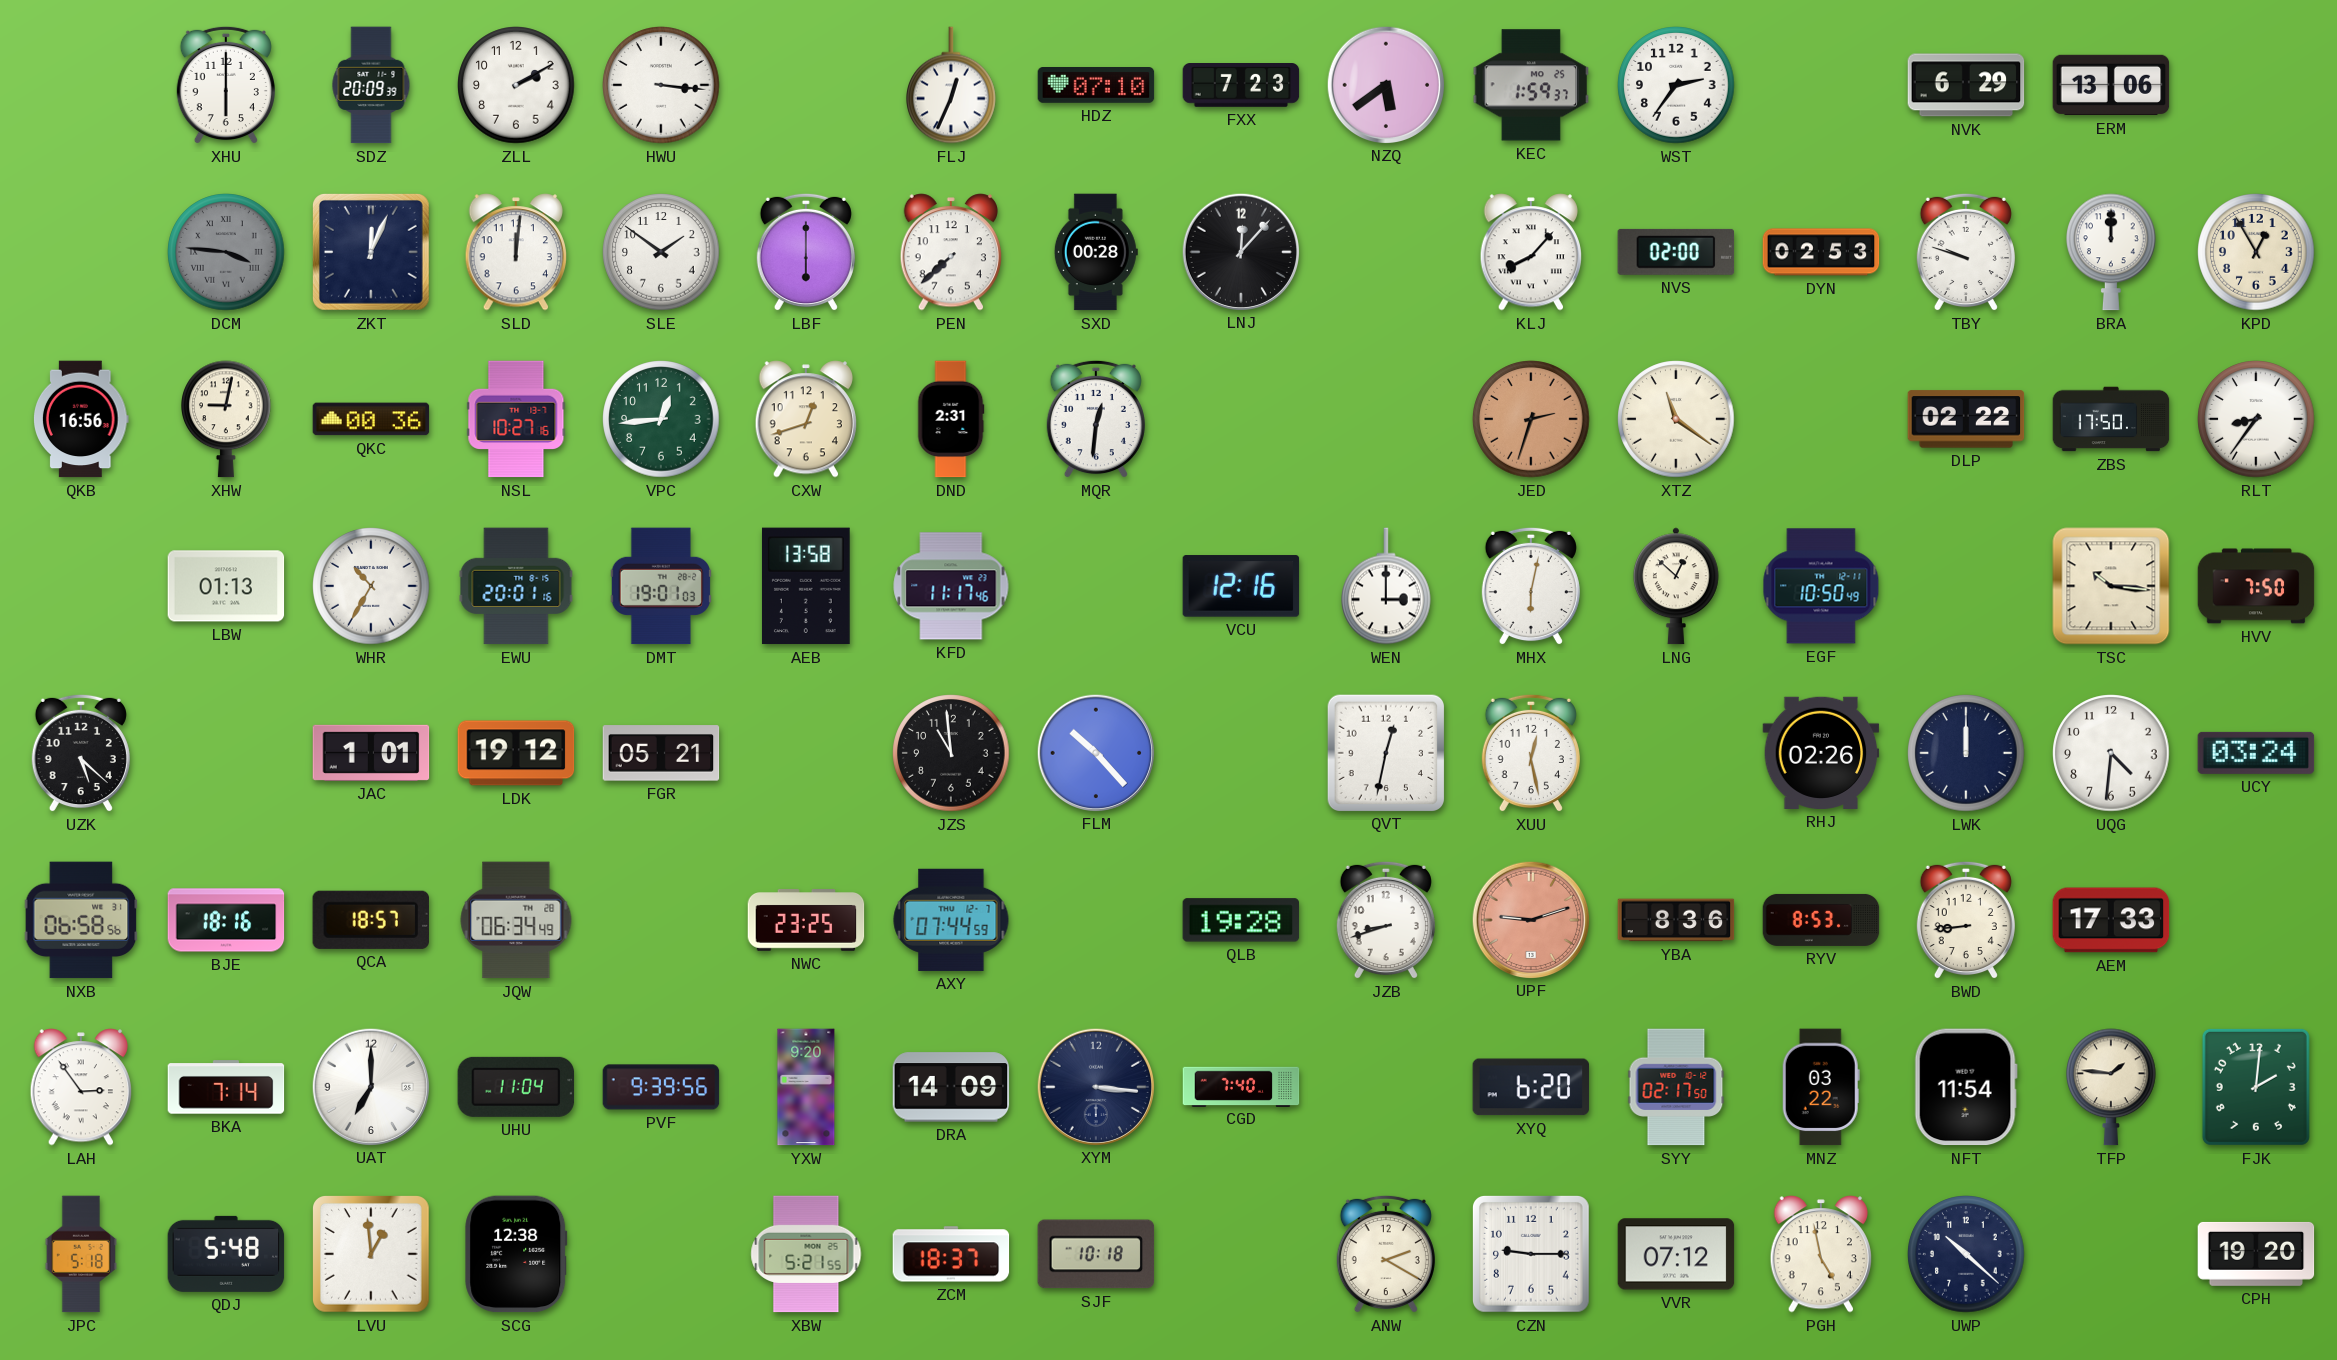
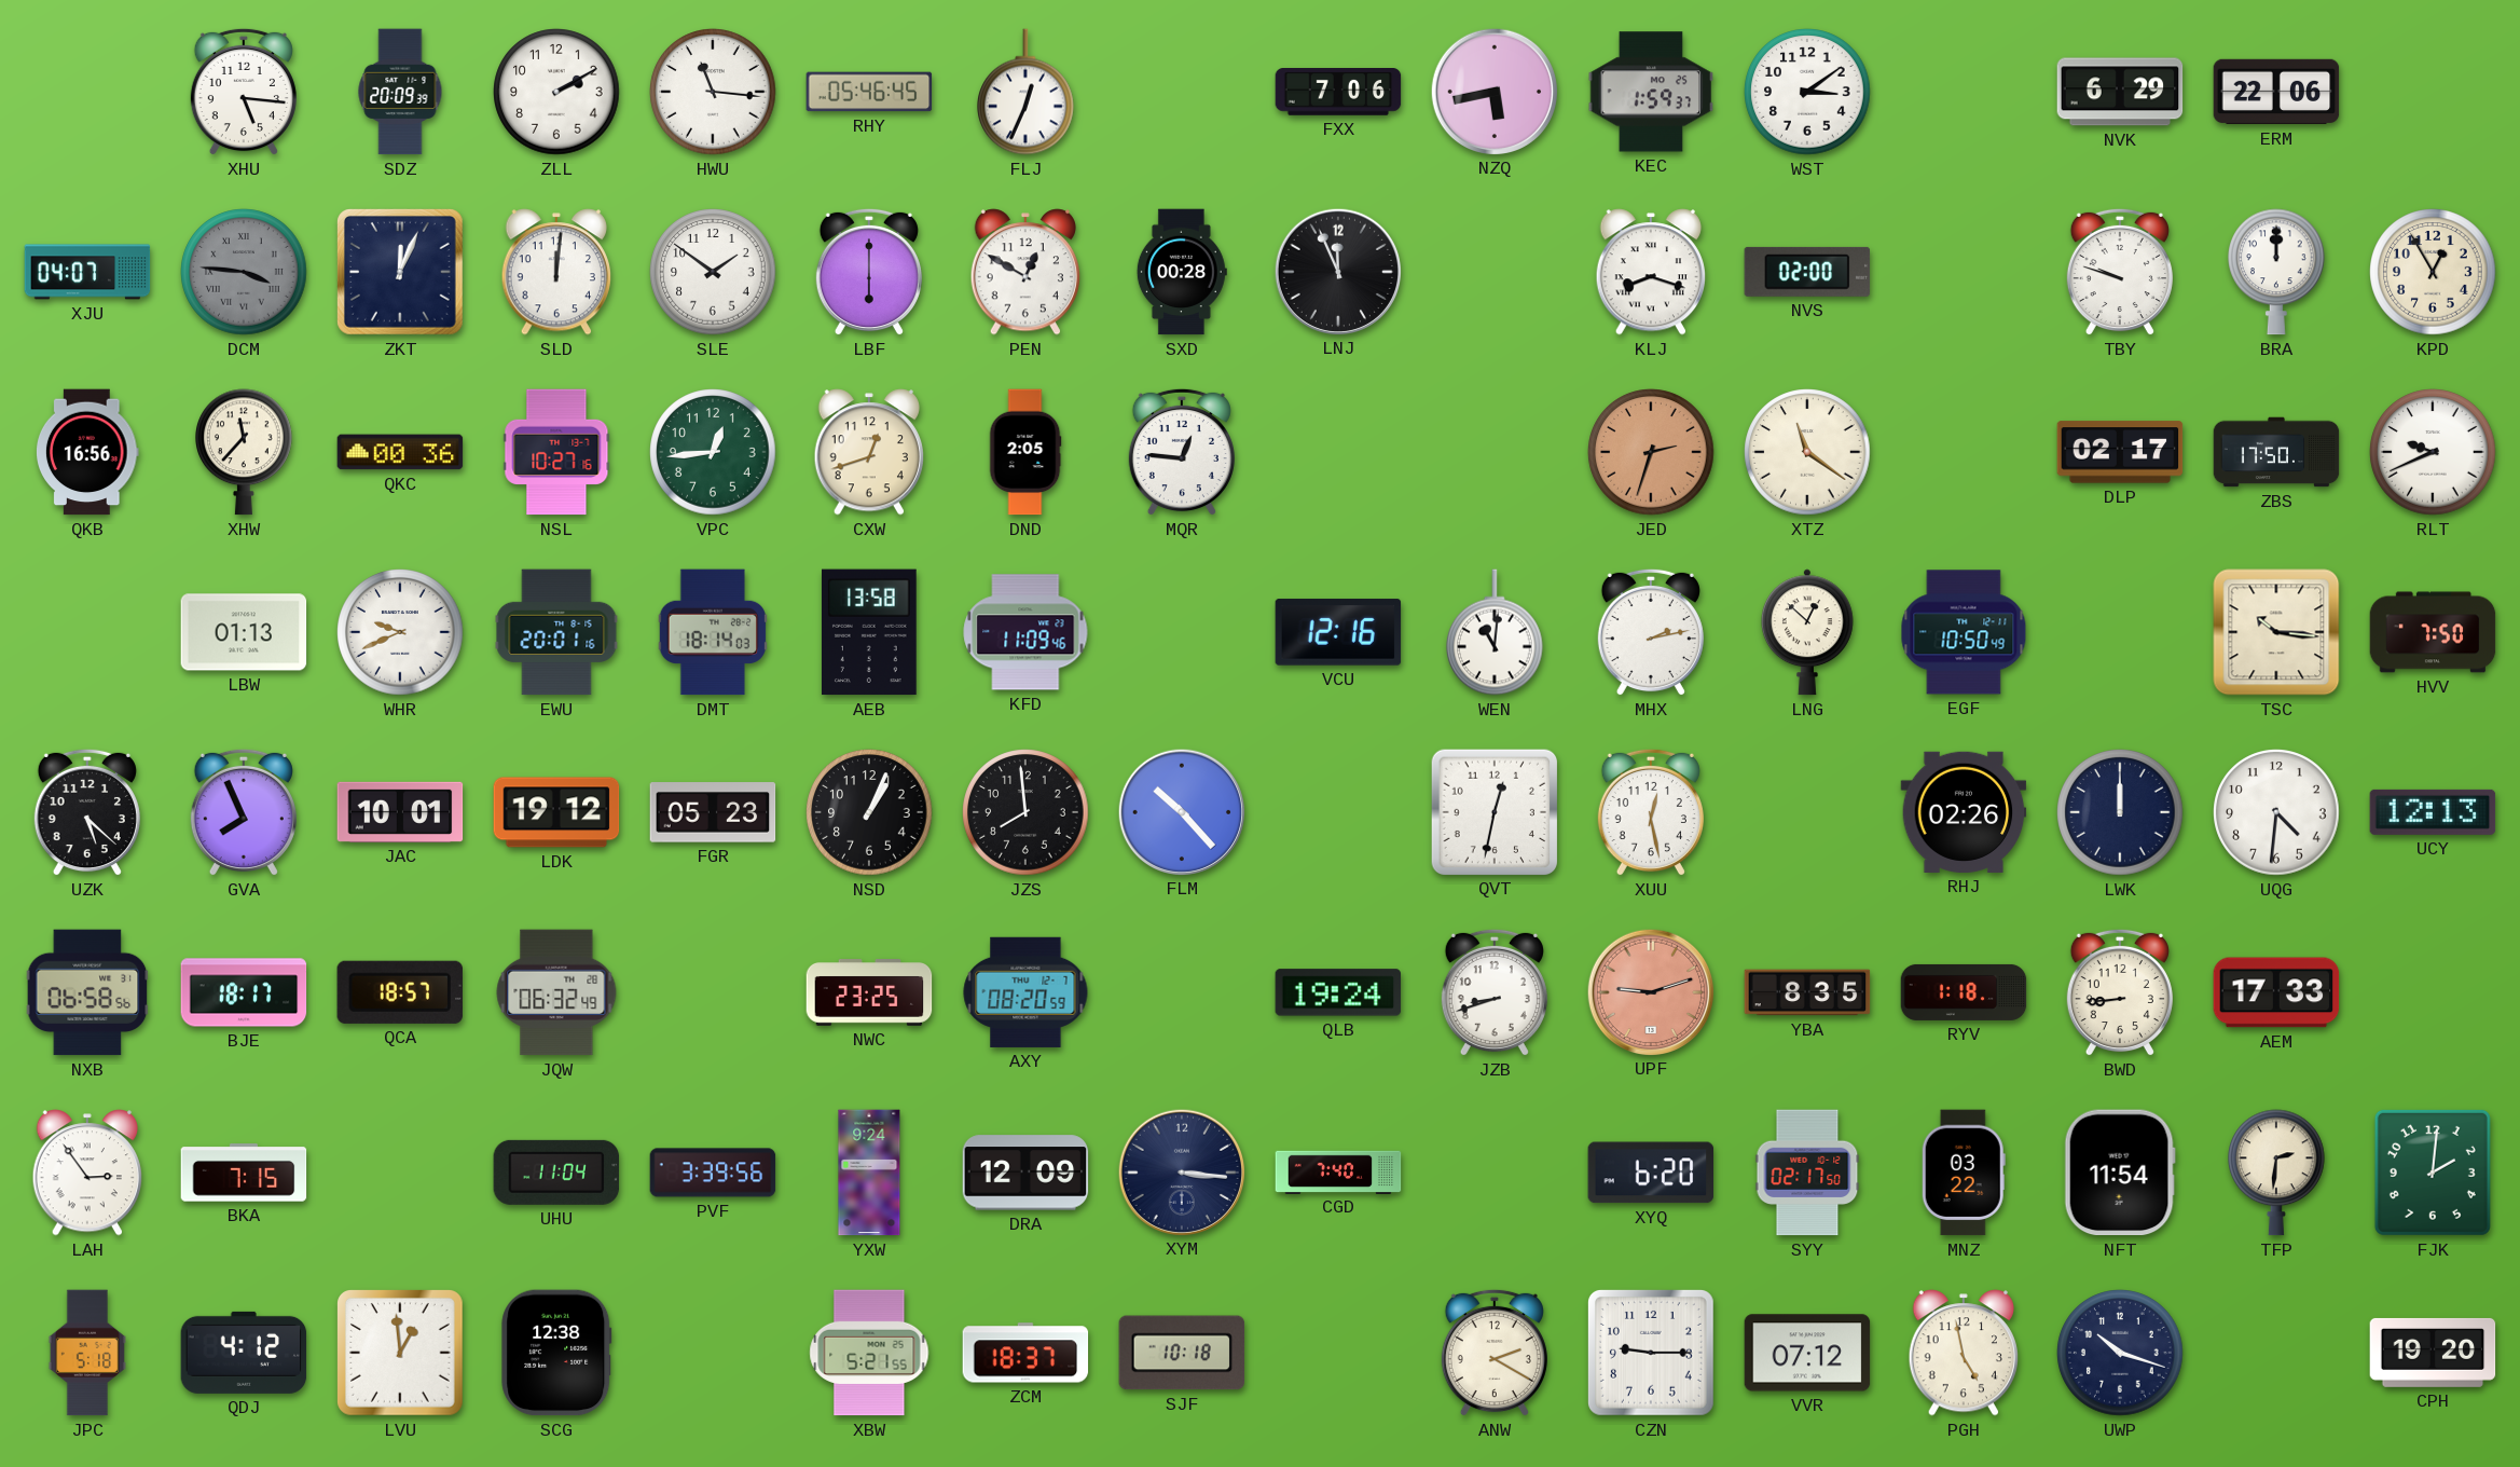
XHU: 6:00 -> 5:16
HWU: 3:16 -> 11:16
RHY: none -> 05:46
HDZ: 07:10 -> none
FXX: 7:23 -> 7:06
NZQ: 5:39 -> 5:43
WST: 2:36 -> 3:09
ERM: 13:06 -> 22:06
XJU: none -> 04:07
PEN: 7:38 -> 12:50
LNJ: 12:07 -> 11:56
KLJ: 8:07 -> 8:18
DYN: 02:53 -> none
XHW: 9:02 -> 11:37
DND: 2:31 -> 2:05
MQR: 12:31 -> 12:46
DLP: 02:22 -> 02:17
RLT: 8:36 -> 9:41
WHR: 10:35 -> 9:41
DMT: 19:01 -> 18:14
KFD: 11:17 -> 11:09
WEN: 3:00 -> 11:01
MHX: 6:02 -> 2:13
GVA: none -> 7:56
JAC: 1:01 -> 10:01
FGR: 05:21 -> 05:23
NSD: none -> 1:04
JZS: 10:59 -> 7:59
UCY: 03:24 -> 12:13
BJE: 18:16 -> 18:17
JQW: 06:34 -> 06:32
AXY: 07:44 -> 08:20
QLB: 19:28 -> 19:24
YBA: 8:36 -> 8:35
RYV: 8:53 -> 1:18
BKA: 7:14 -> 7:15
UAT: 7:00 -> none
PVF: 9:39 -> 3:39
YXW: 9:20 -> 9:24
DRA: 14:09 -> 12:09
TFP: 1:46 -> 2:31
QDJ: 5:48 -> 4:12
UWP: 10:22 -> 10:18
